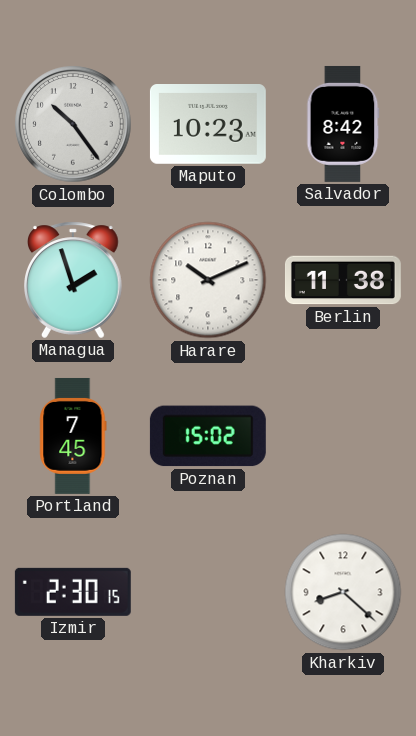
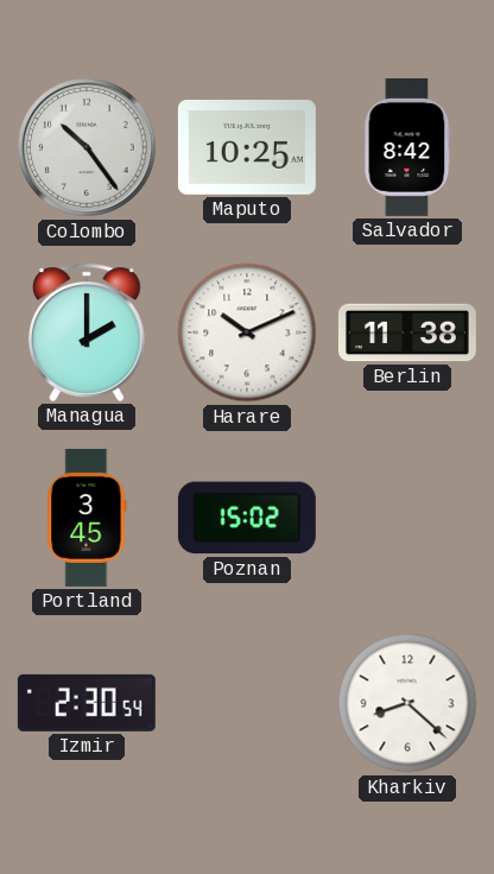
Maputo: 10:23 -> 10:25
Managua: 1:57 -> 2:00
Portland: 7:45 -> 3:45
Izmir: 2:30:15 -> 2:30:54
